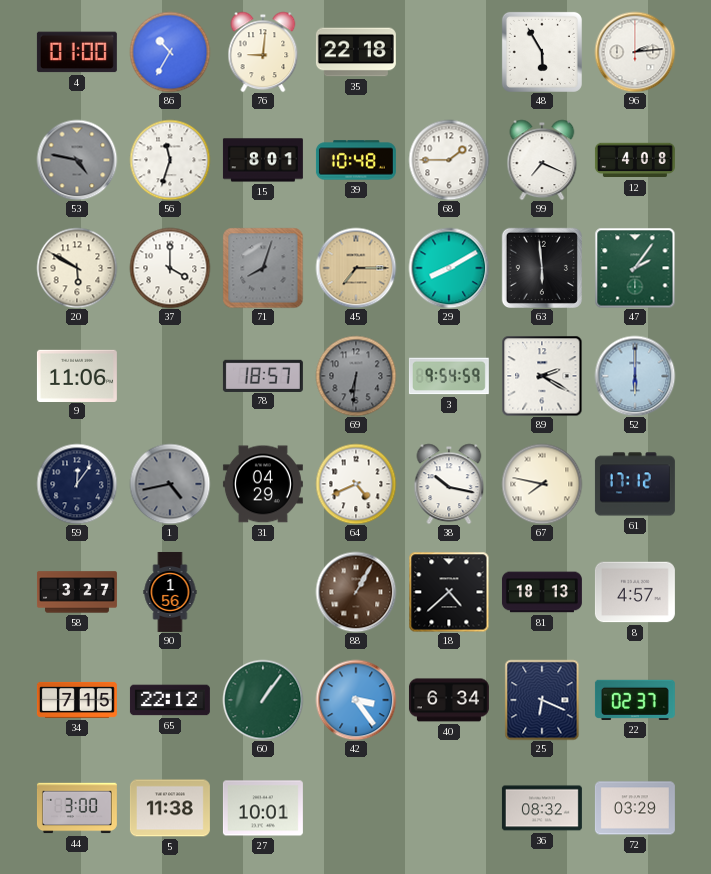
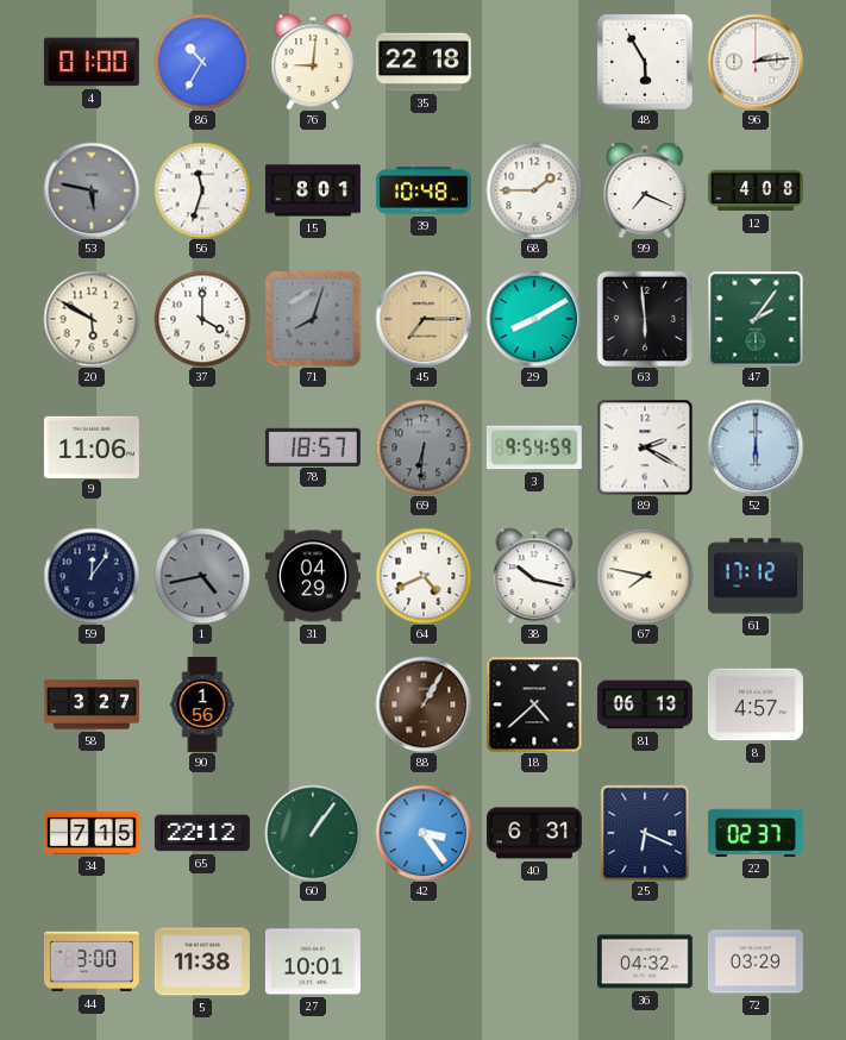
53: 4:47 -> 5:47
81: 18:13 -> 06:13
40: 6:34 -> 6:31
36: 08:32 -> 04:32
